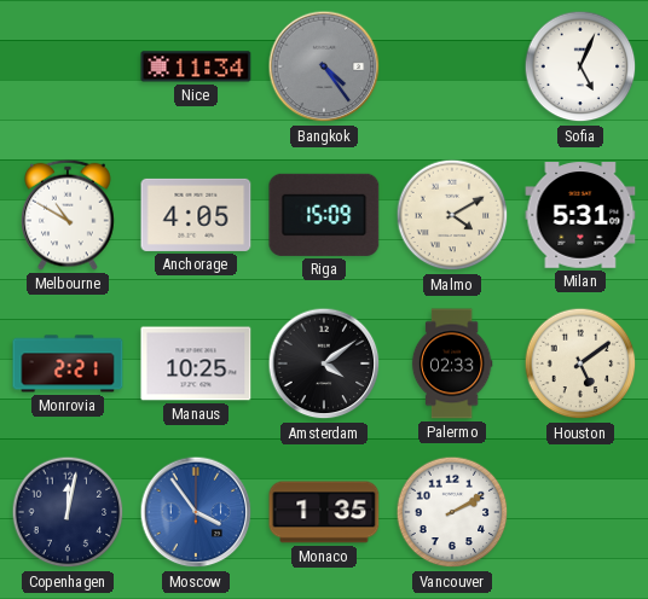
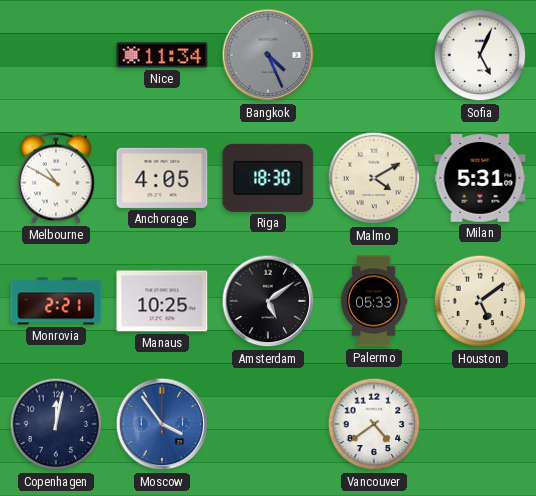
Bangkok: 4:24 -> 4:26
Riga: 15:09 -> 18:30
Amsterdam: 4:09 -> 5:09
Palermo: 02:33 -> 05:33
Monaco: 1:35 -> none
Vancouver: 2:10 -> 4:39
